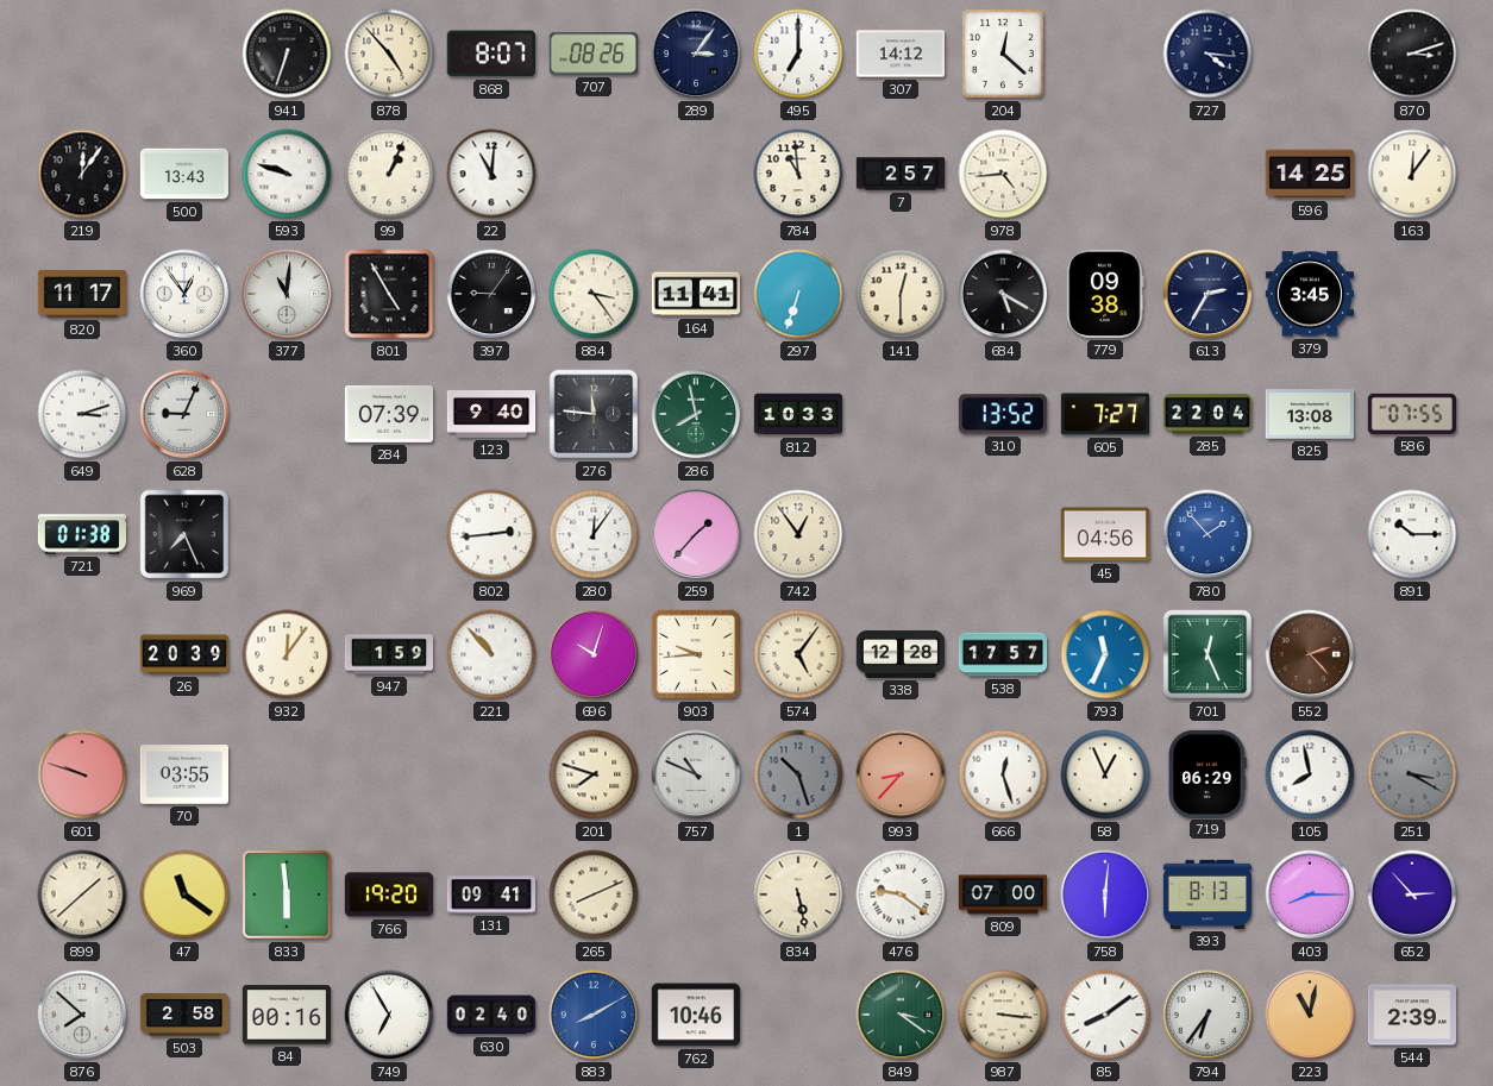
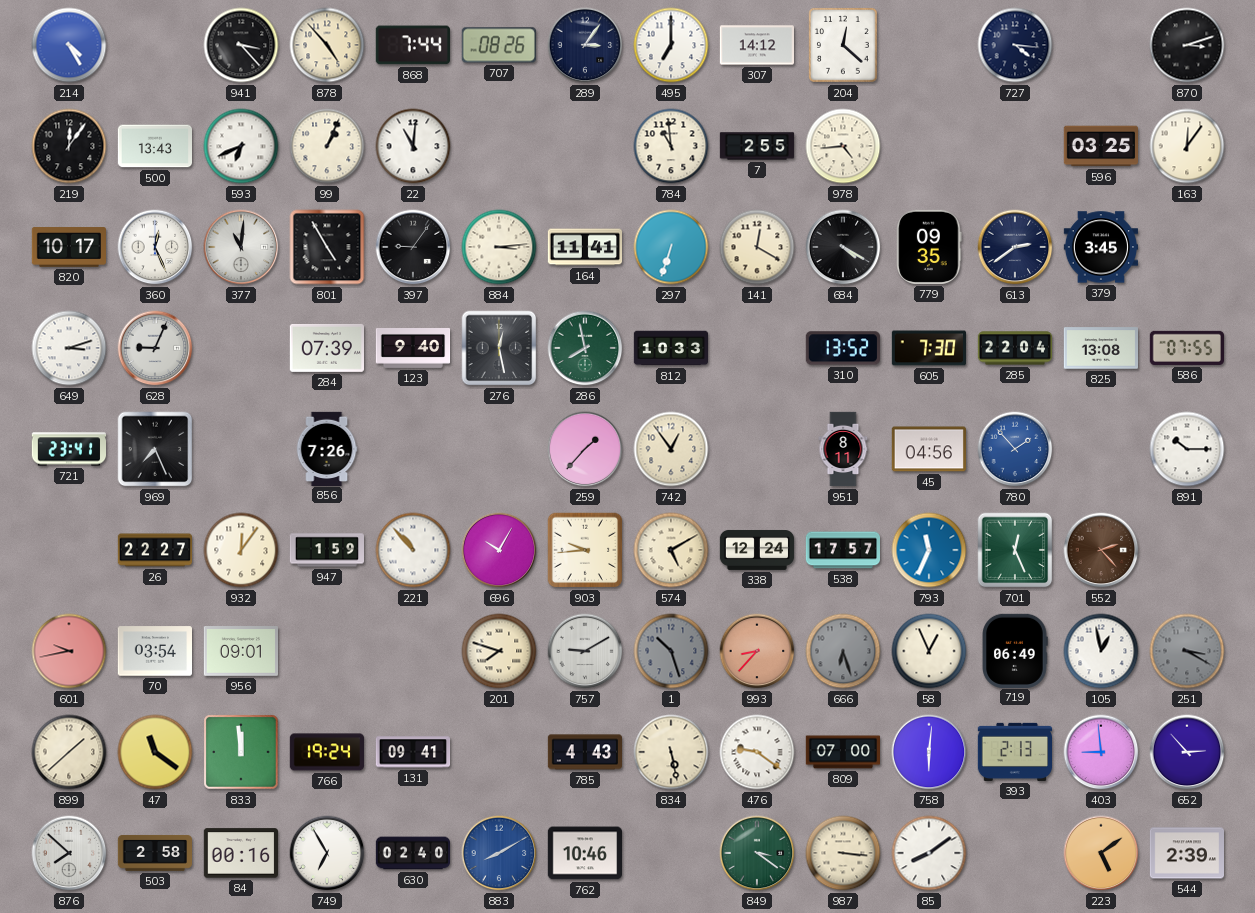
214: none -> 4:25
941: 6:33 -> 3:23
868: 8:07 -> 7:44
593: 9:48 -> 6:41
7: 2:57 -> 2:55
596: 14:25 -> 03:25
820: 11:17 -> 10:17
360: 12:54 -> 12:26
884: 3:24 -> 3:14
141: 12:30 -> 12:20
684: 5:20 -> 4:20
779: 09:38 -> 09:35
613: 2:35 -> 2:39
276: 11:46 -> 12:28
605: 7:27 -> 7:30
721: 01:38 -> 23:41
856: none -> 7:26
802: 2:44 -> none
280: 12:06 -> none
951: none -> 8:11
26: 20:39 -> 22:27
696: 10:03 -> 10:05
574: 5:06 -> 5:10
338: 12:28 -> 12:24
601: 9:48 -> 9:43
70: 03:55 -> 03:54
956: none -> 09:01
757: 10:49 -> 9:10
666: 12:27 -> 6:27
666 dial: white -> grey
719: 06:29 -> 06:49
105: 7:58 -> 12:58
833: 5:59 -> 11:59
766: 19:20 -> 19:24
265: 8:11 -> none
785: none -> 4:43
393: 8:13 -> 2:13
403: 8:15 -> 8:59
794: 6:36 -> none
223: 11:02 -> 5:09
